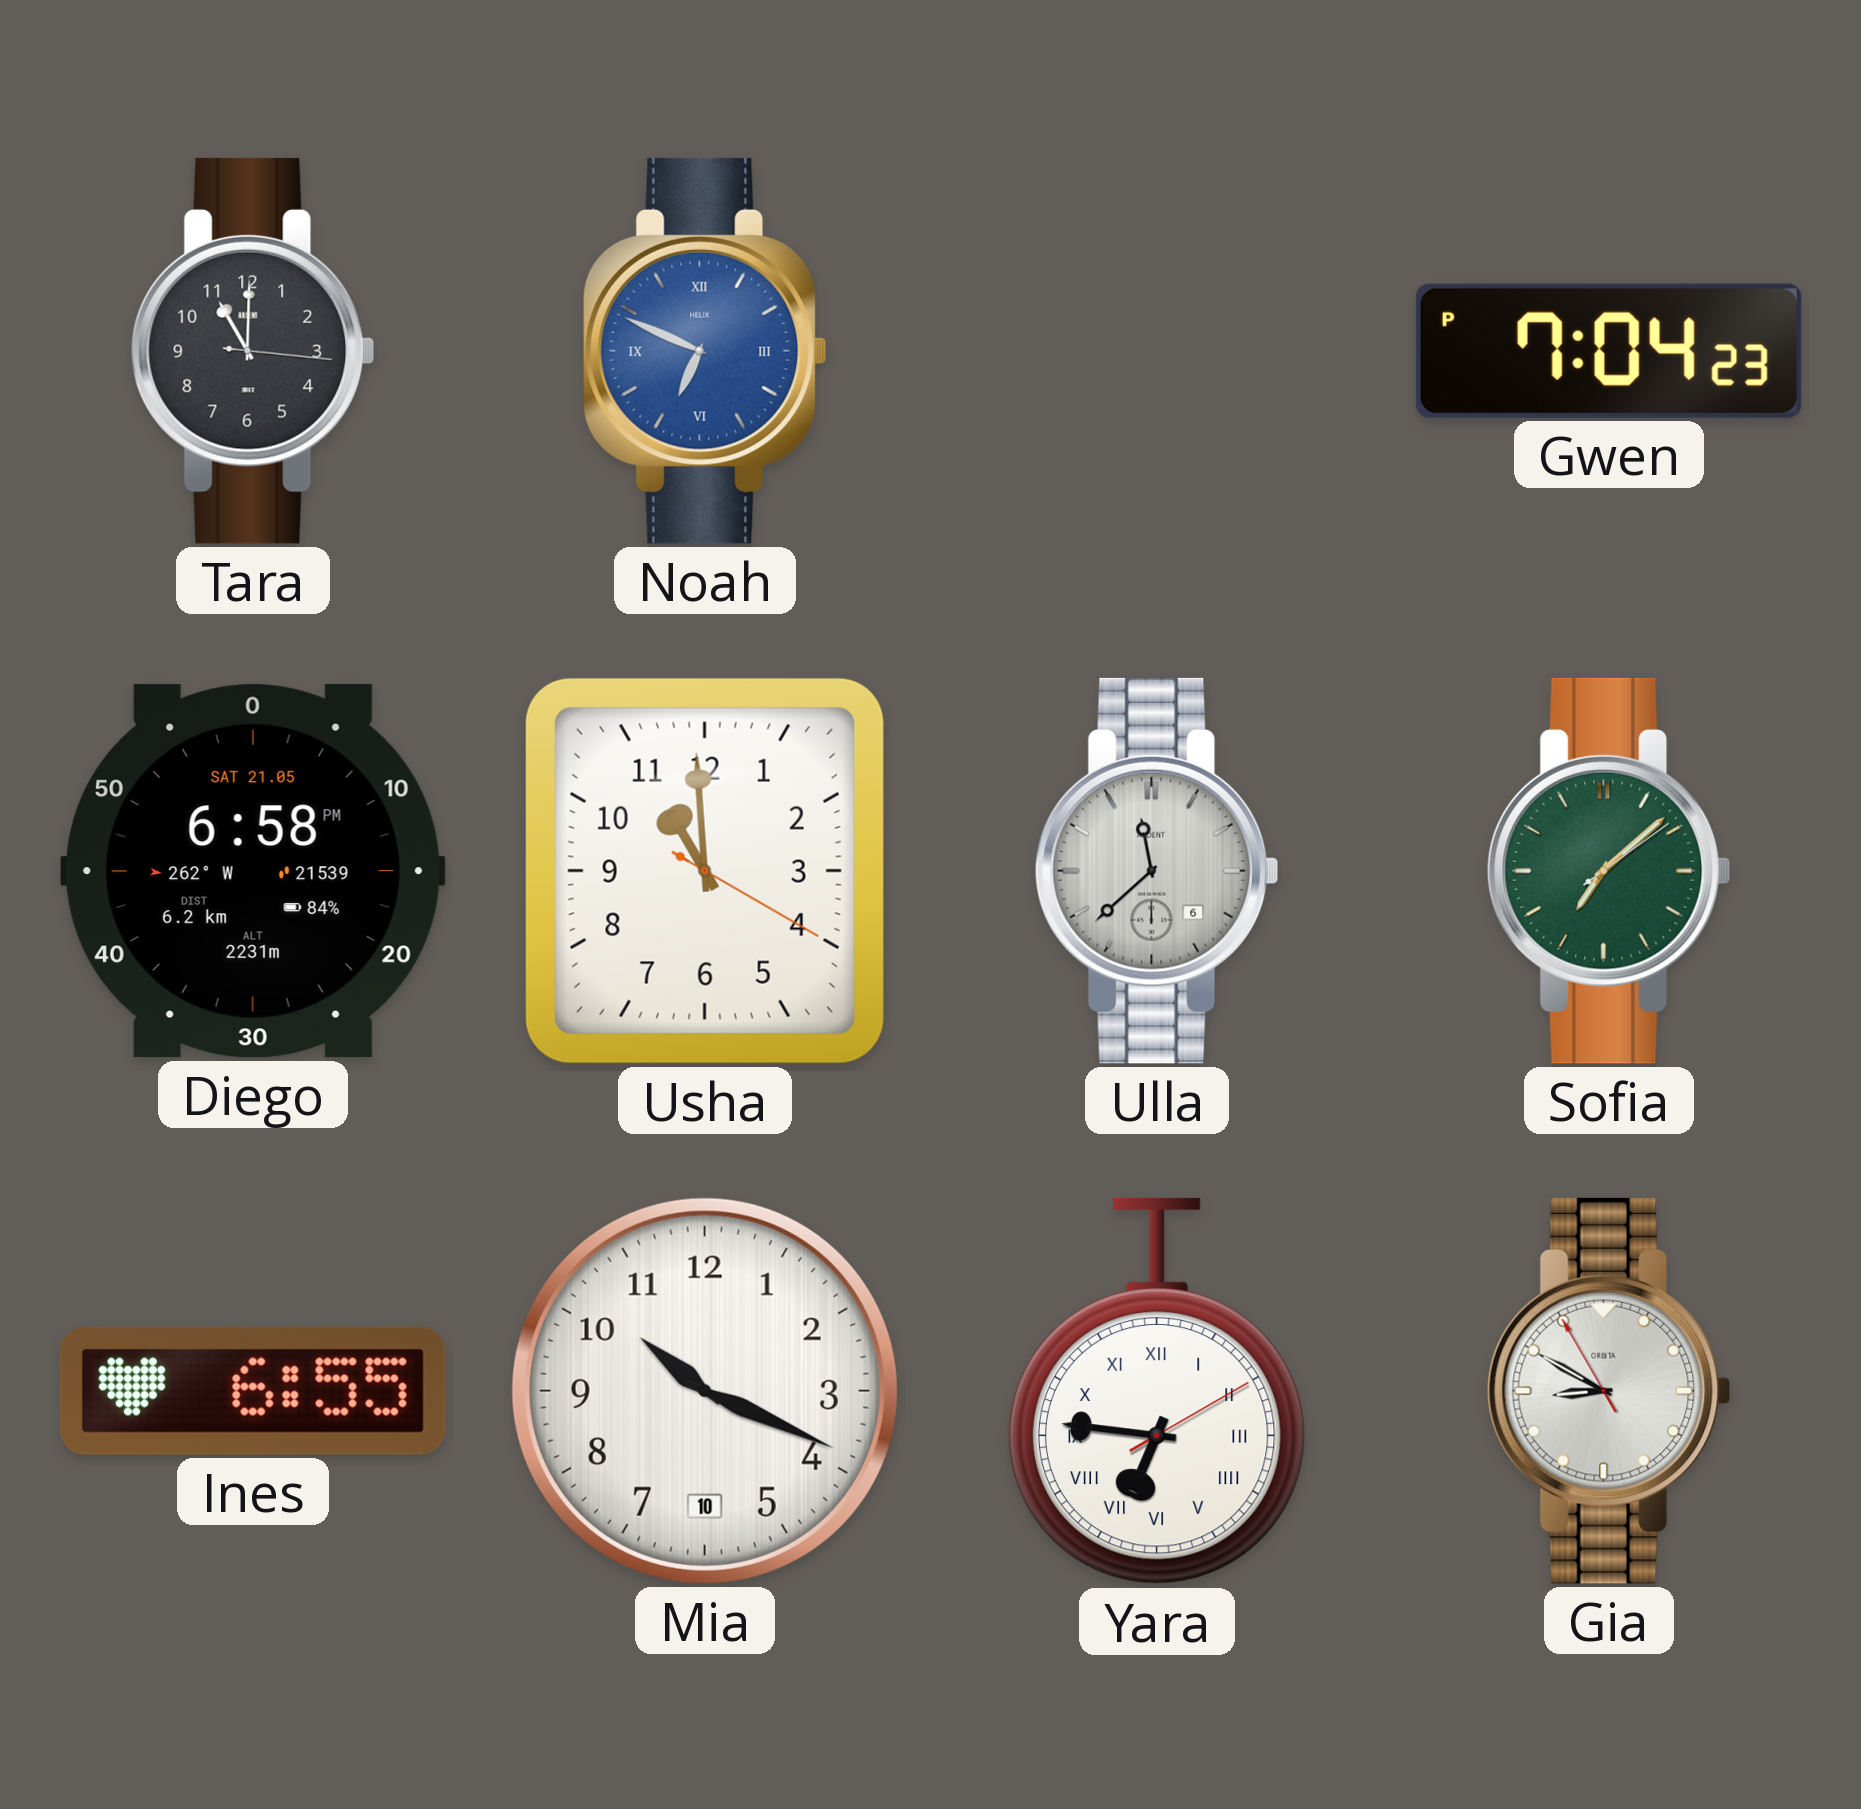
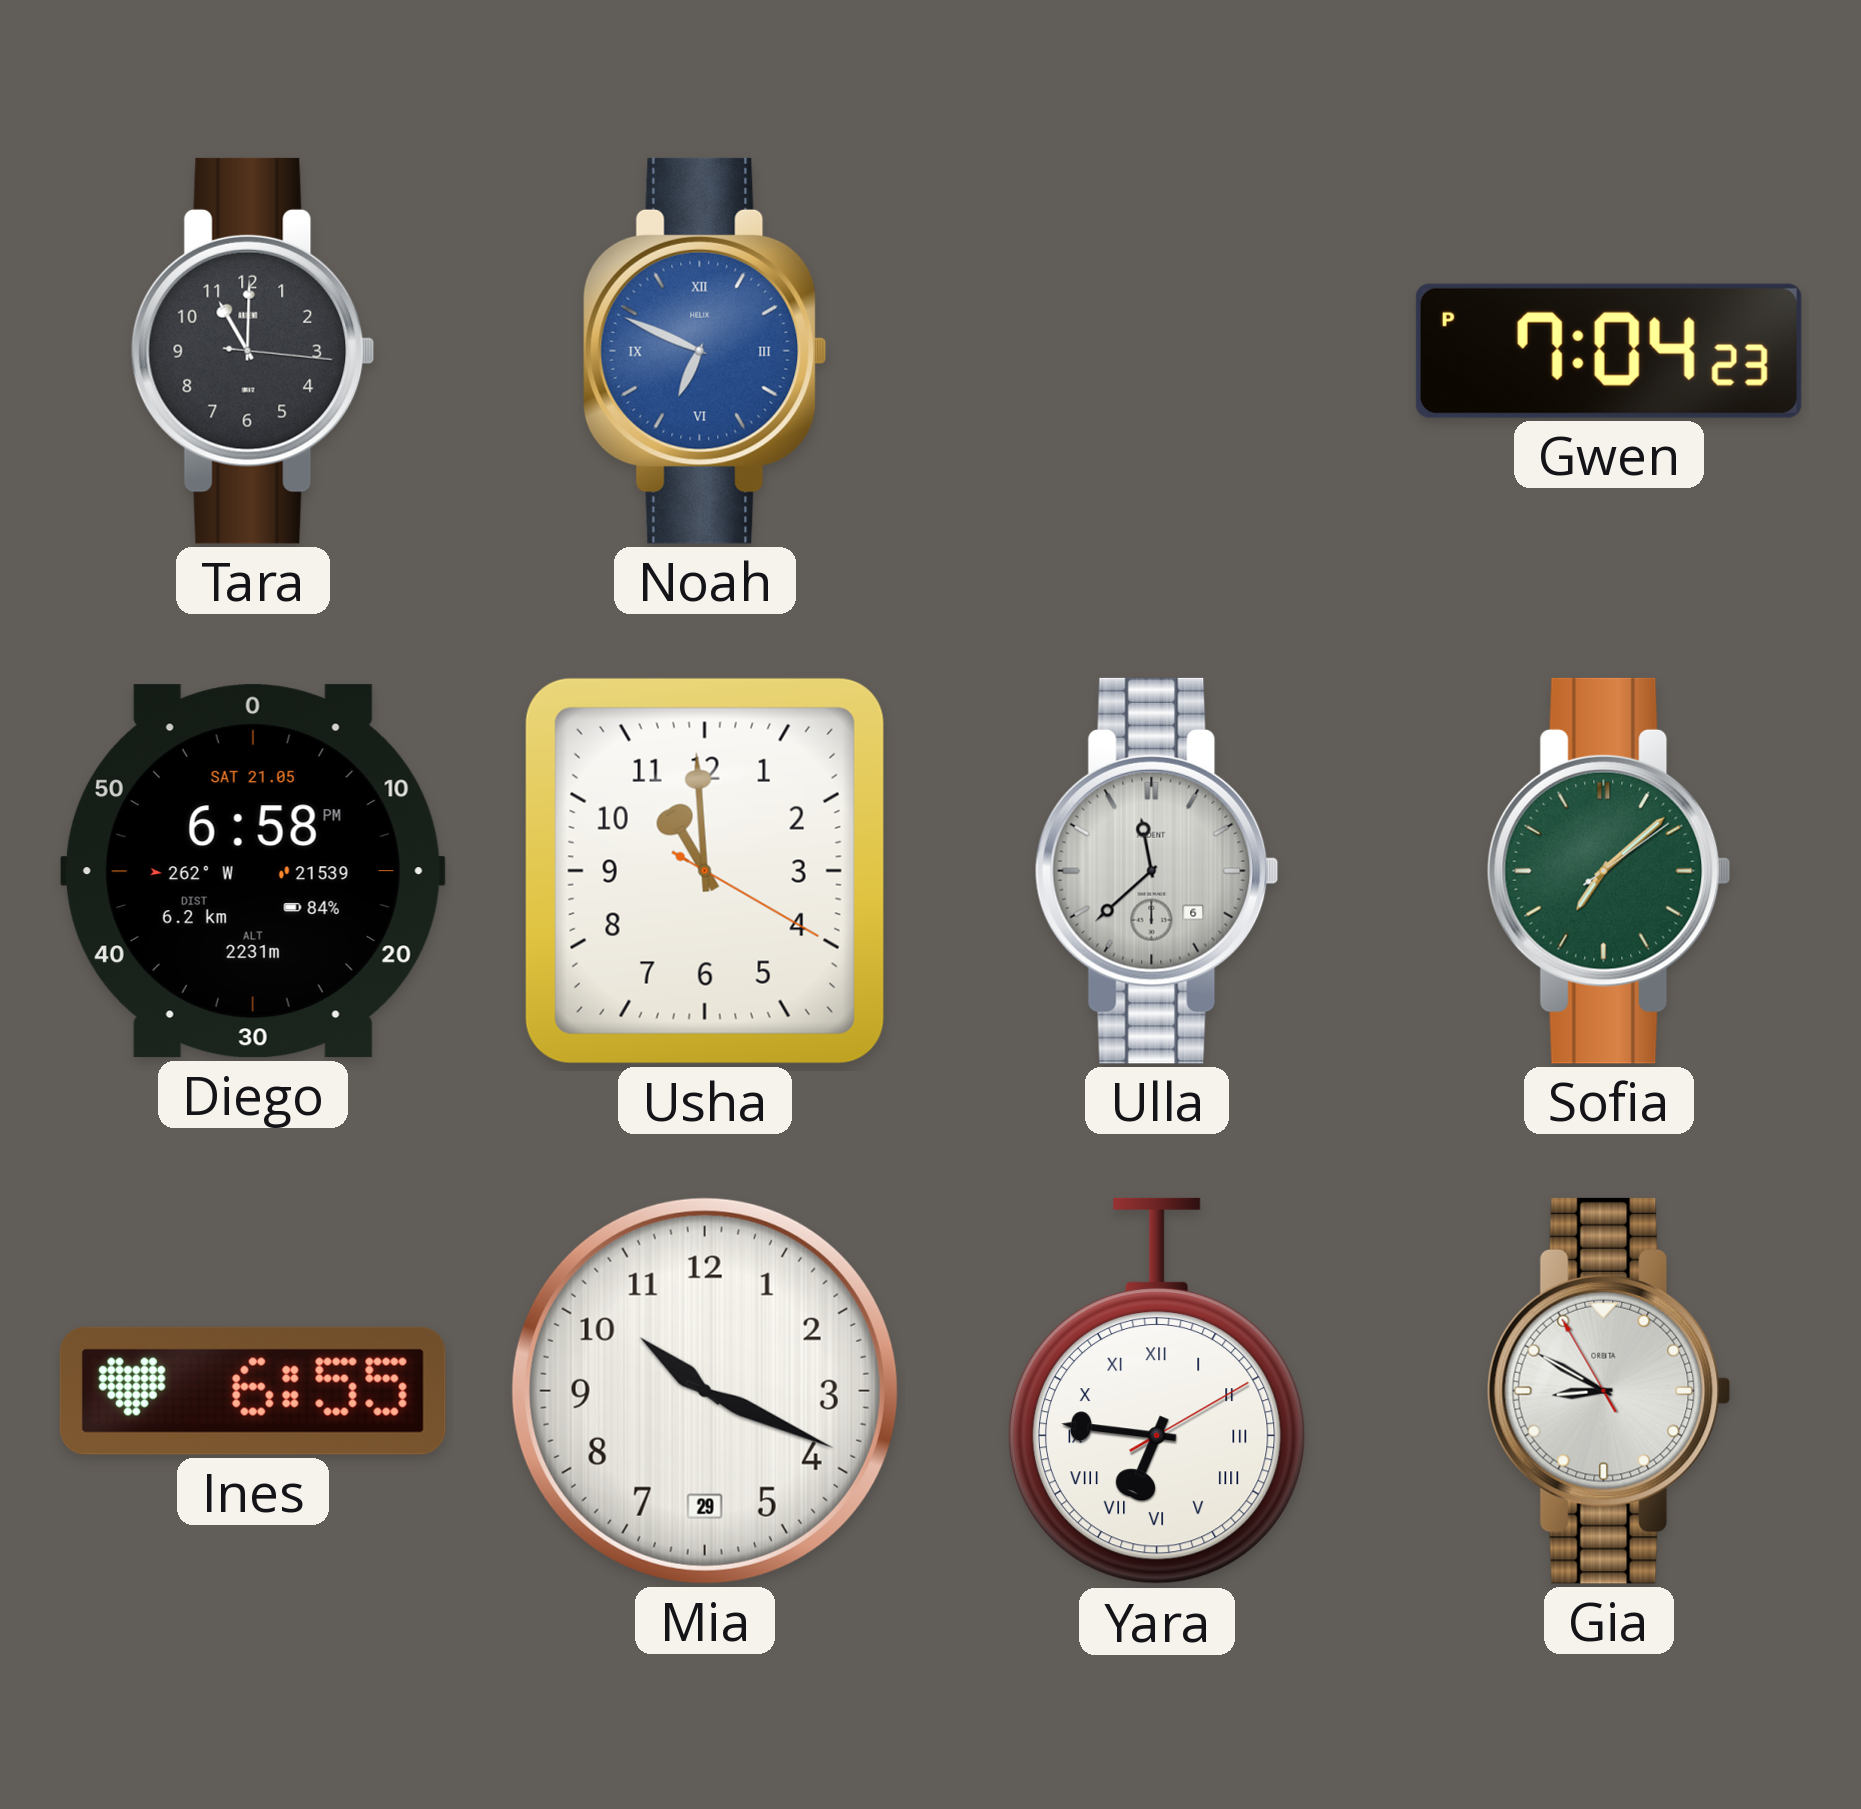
Mia date: 10 -> 29
